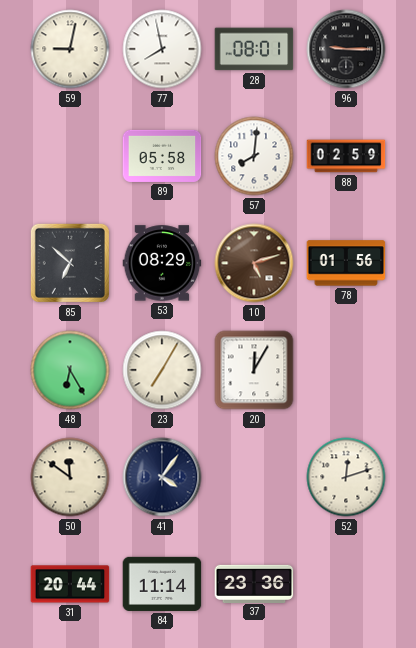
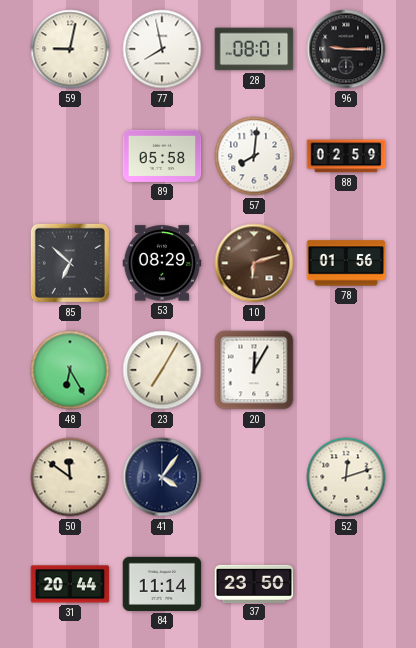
10: 5:12 -> 6:12
37: 23:36 -> 23:50
